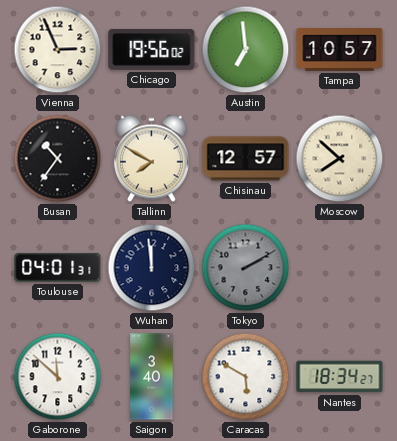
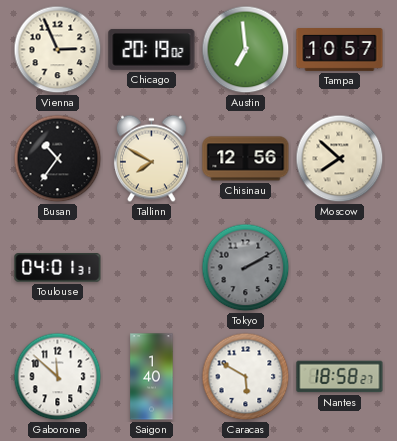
Chicago: 19:56 -> 20:19
Chisinau: 12:57 -> 12:56
Wuhan: 11:59 -> none
Saigon: 3:40 -> 1:40
Nantes: 18:34 -> 18:58
